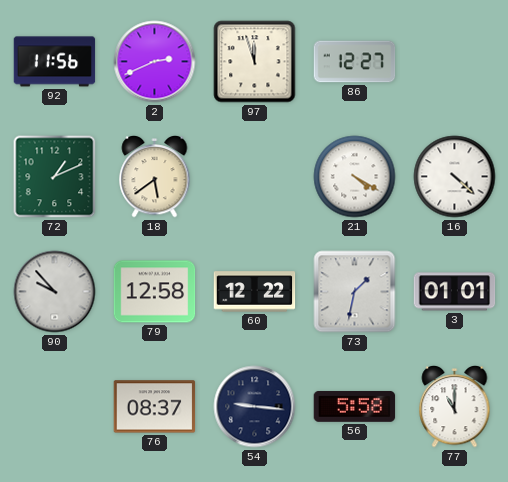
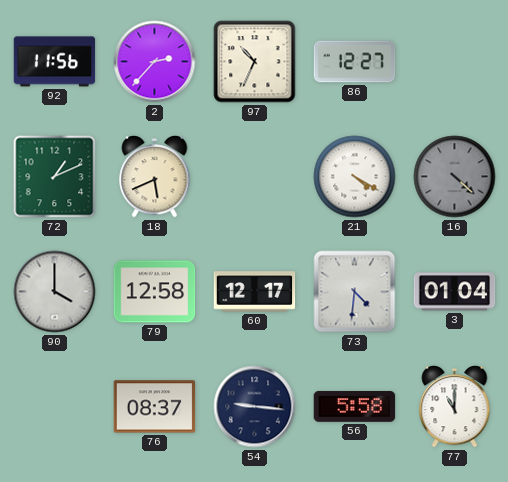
2: 2:41 -> 2:37
97: 11:57 -> 10:34
18: 5:39 -> 5:41
16 dial: white -> grey
90: 9:53 -> 4:00
60: 12:22 -> 12:17
73: 1:32 -> 4:31
3: 01:01 -> 01:04
